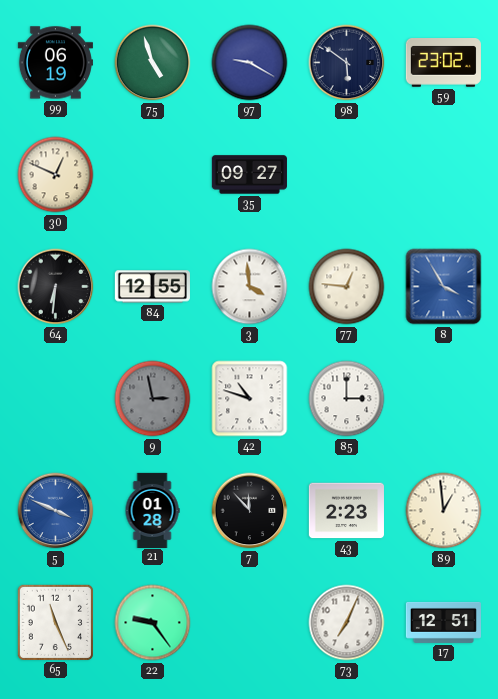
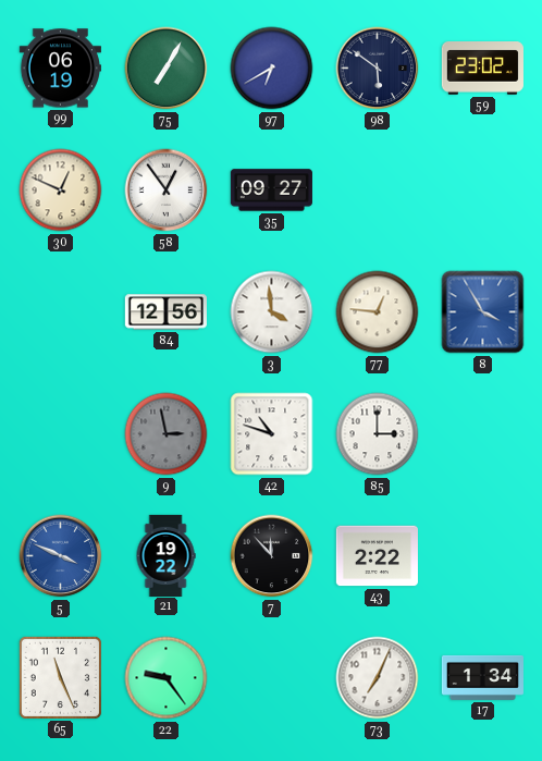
75: 4:57 -> 7:05
97: 9:20 -> 6:40
58: none -> 12:54
64: 6:31 -> none
84: 12:55 -> 12:56
21: 01:28 -> 19:22
43: 2:23 -> 2:22
89: 12:59 -> none
17: 12:51 -> 1:34
